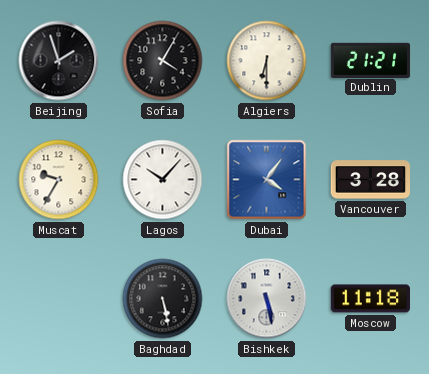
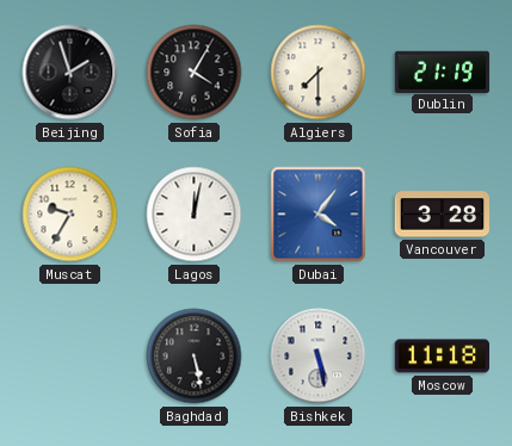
Algiers: 6:30 -> 7:30
Dublin: 21:21 -> 21:19
Lagos: 10:07 -> 12:02
